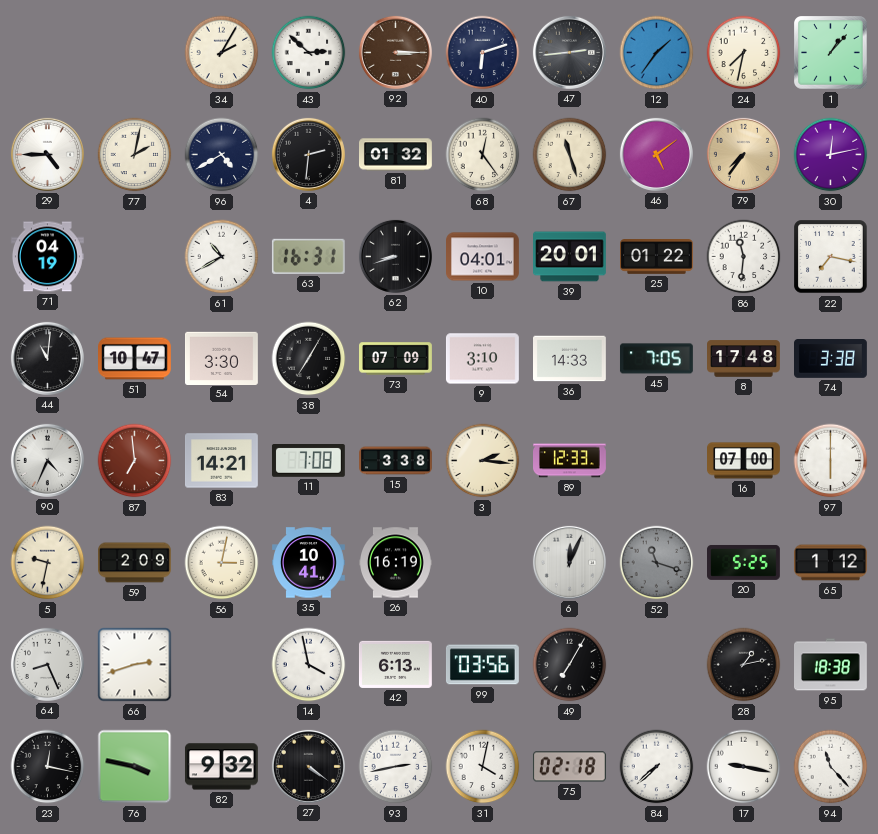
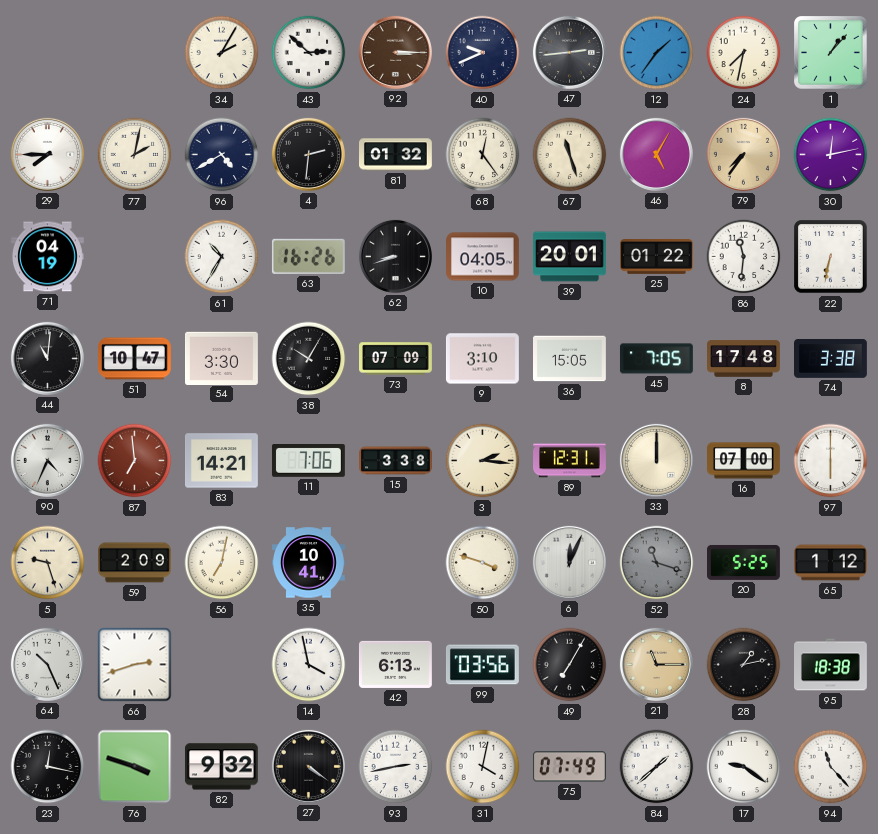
40: 6:12 -> 9:41
29: 4:45 -> 7:45
46: 5:09 -> 5:05
61: 10:40 -> 10:35
63: 16:31 -> 16:26
10: 04:01 -> 04:05
22: 7:17 -> 6:32
38: 7:05 -> 10:05
36: 14:33 -> 15:05
11: 7:08 -> 7:06
89: 12:33 -> 12:31
33: none -> 12:00
5: 9:32 -> 9:27
56: 3:02 -> 7:02
26: 16:19 -> none
50: none -> 3:48
64: 8:26 -> 10:26
21: none -> 11:15
76: 3:47 -> 3:48
75: 02:18 -> 07:49
84: 7:38 -> 1:38
17: 9:17 -> 9:21
